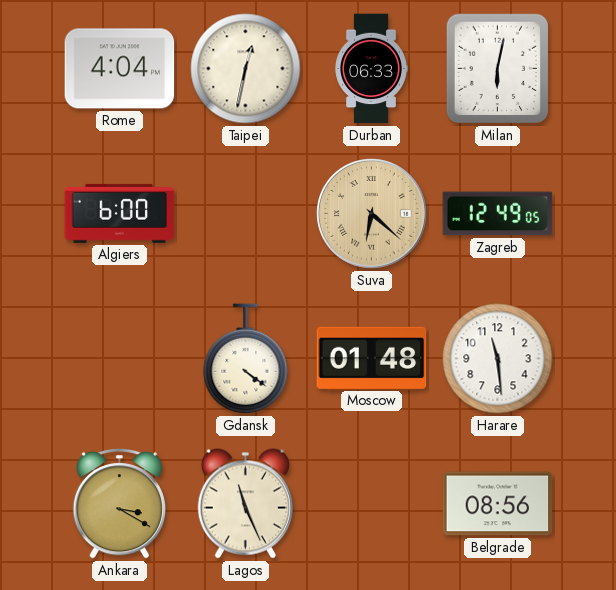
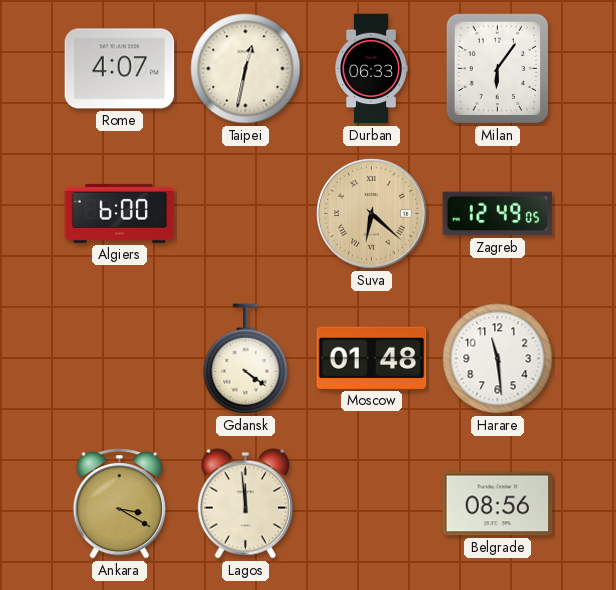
Rome: 4:04 -> 4:07
Milan: 6:02 -> 6:06
Lagos: 11:26 -> 11:59
